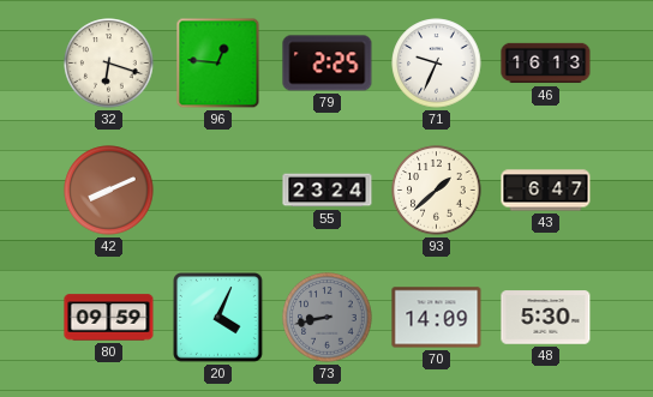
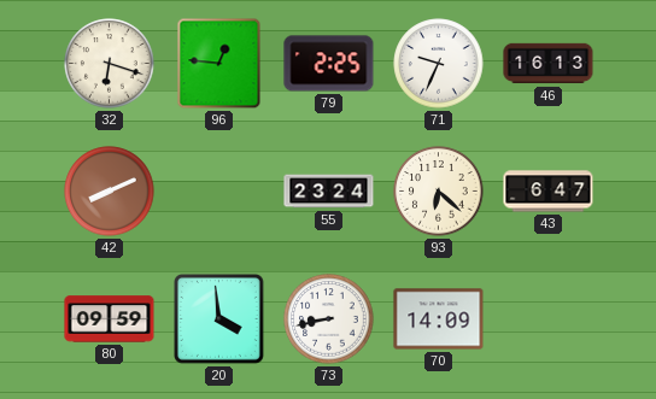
93: 1:38 -> 6:22
20: 4:04 -> 3:59
73 dial: grey -> white
48: 5:30 -> none
